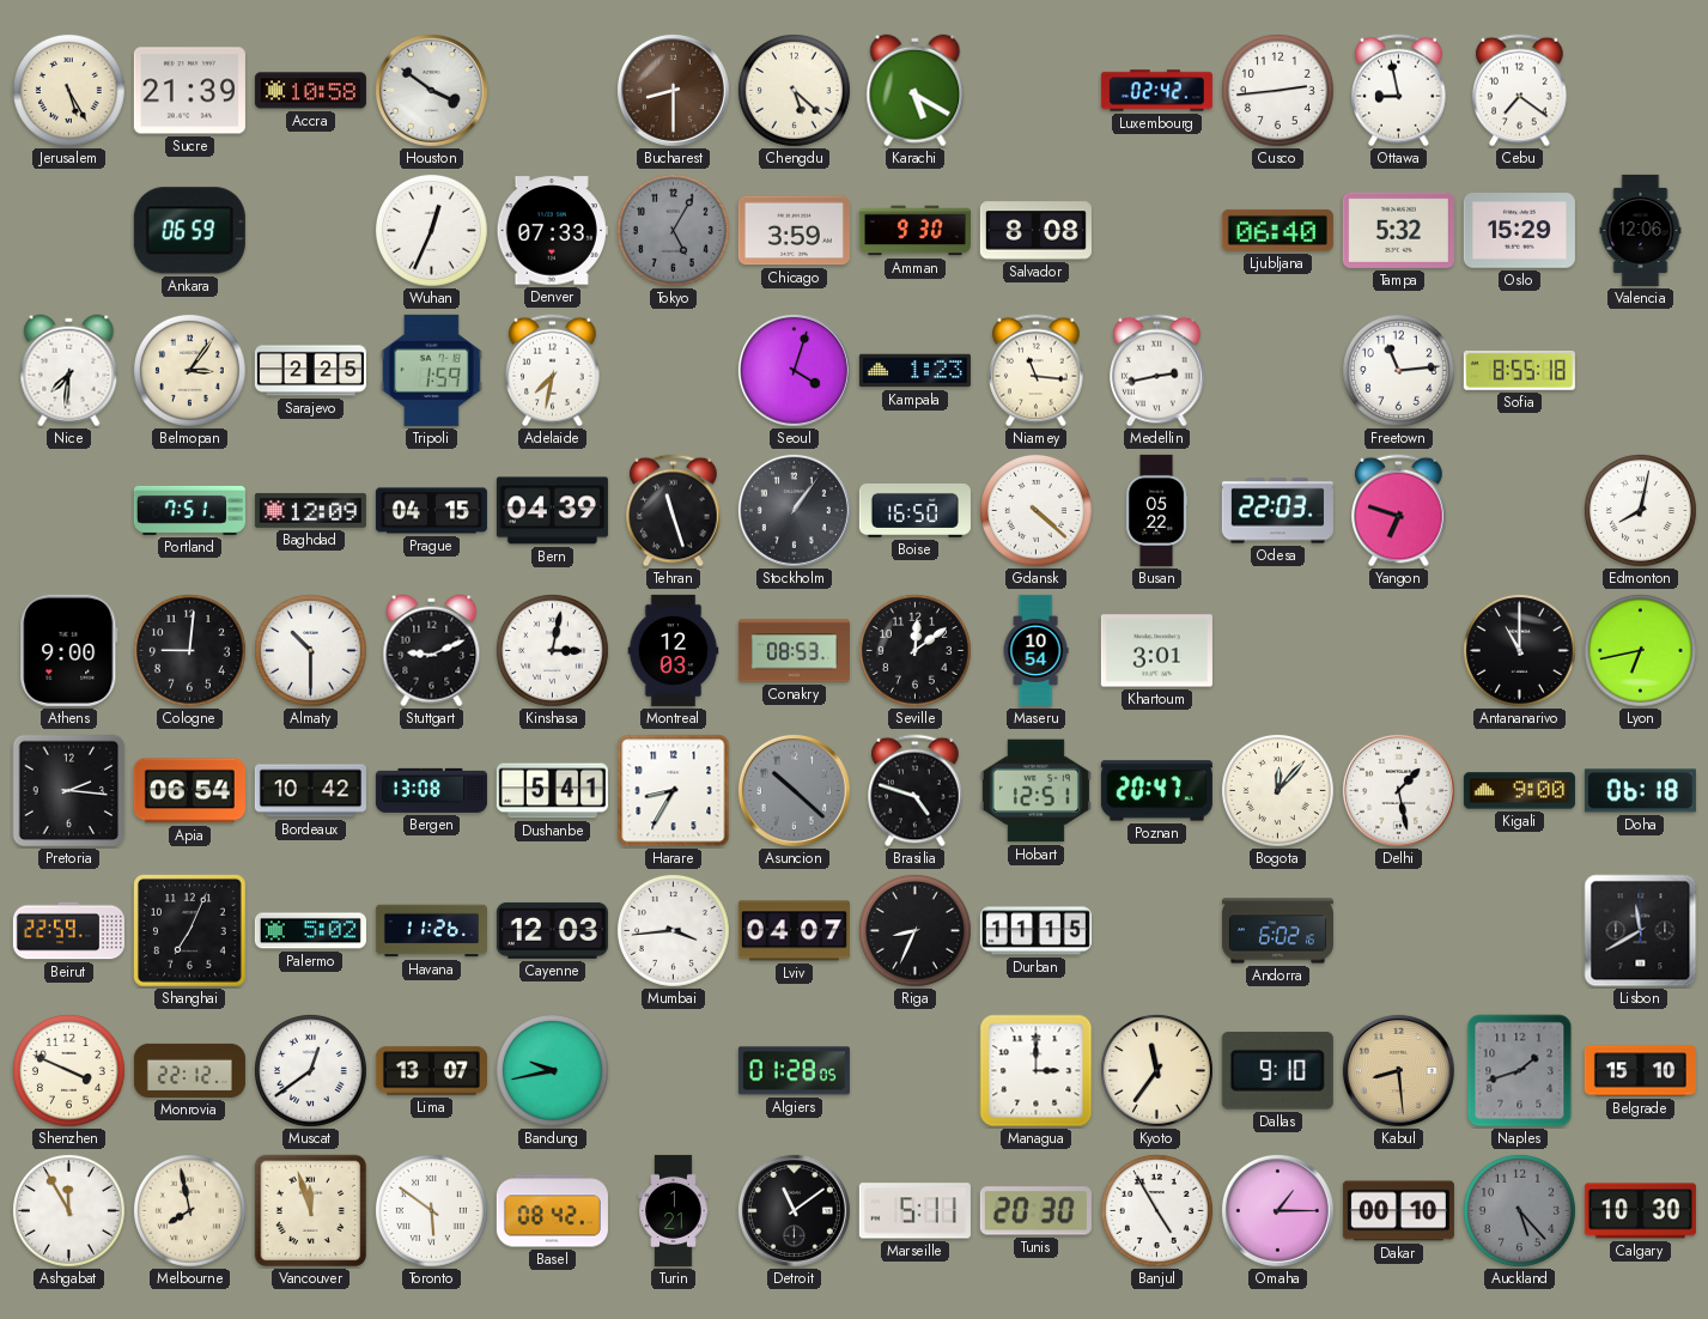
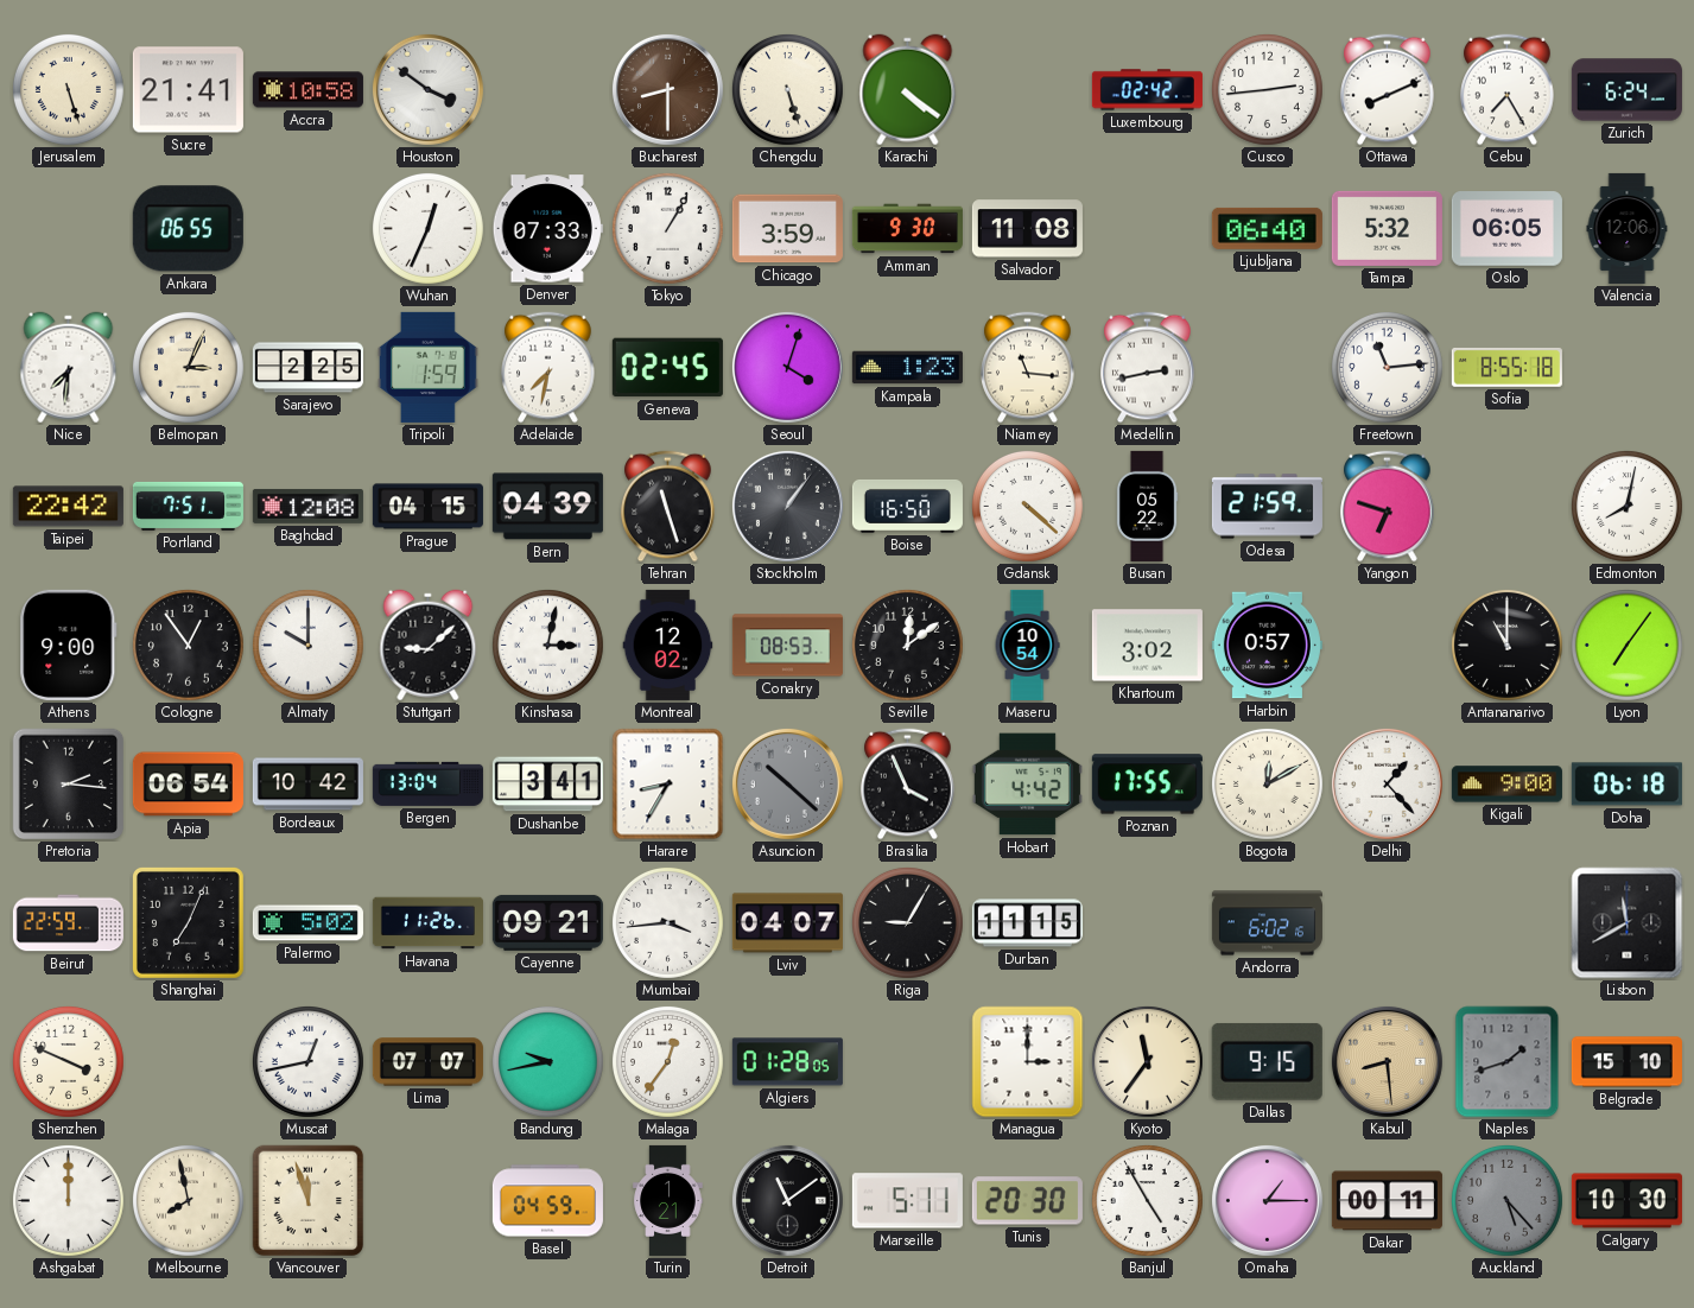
Jerusalem: 5:25 -> 5:27
Sucre: 21:39 -> 21:41
Chengdu: 5:22 -> 5:27
Karachi: 5:20 -> 4:21
Ottawa: 8:58 -> 8:11
Cebu: 7:21 -> 7:25
Zurich: none -> 6:24
Ankara: 06:59 -> 06:55
Tokyo: 5:05 -> 1:05
Tokyo dial: grey -> white
Salvador: 8:08 -> 11:08
Oslo: 15:29 -> 06:05
Belmopan: 3:06 -> 3:04
Geneva: none -> 02:45
Taipei: none -> 22:42
Baghdad: 12:09 -> 12:08
Odesa: 22:03 -> 21:59
Cologne: 9:01 -> 12:54
Almaty: 10:30 -> 10:00
Stuttgart: 9:11 -> 9:08
Montreal: 12:03 -> 12:02
Khartoum: 3:01 -> 3:02
Harbin: none -> 0:57
Lyon: 6:43 -> 7:06
Bergen: 13:08 -> 13:04
Dushanbe: 5:41 -> 3:41
Brasilia: 4:48 -> 3:56
Hobart: 12:51 -> 4:42
Poznan: 20:47 -> 17:55
Bogota: 12:07 -> 12:10
Delhi: 1:28 -> 1:23
Cayenne: 12:03 -> 09:21
Riga: 8:34 -> 9:05
Monrovia: 22:12 -> none
Muscat: 12:39 -> 12:43
Lima: 13:07 -> 07:07
Malaga: none -> 12:36
Dallas: 9:10 -> 9:15
Ashgabat: 11:55 -> 12:00
Toronto: 5:51 -> none
Basel: 08:42 -> 04:59
Dakar: 00:10 -> 00:11
